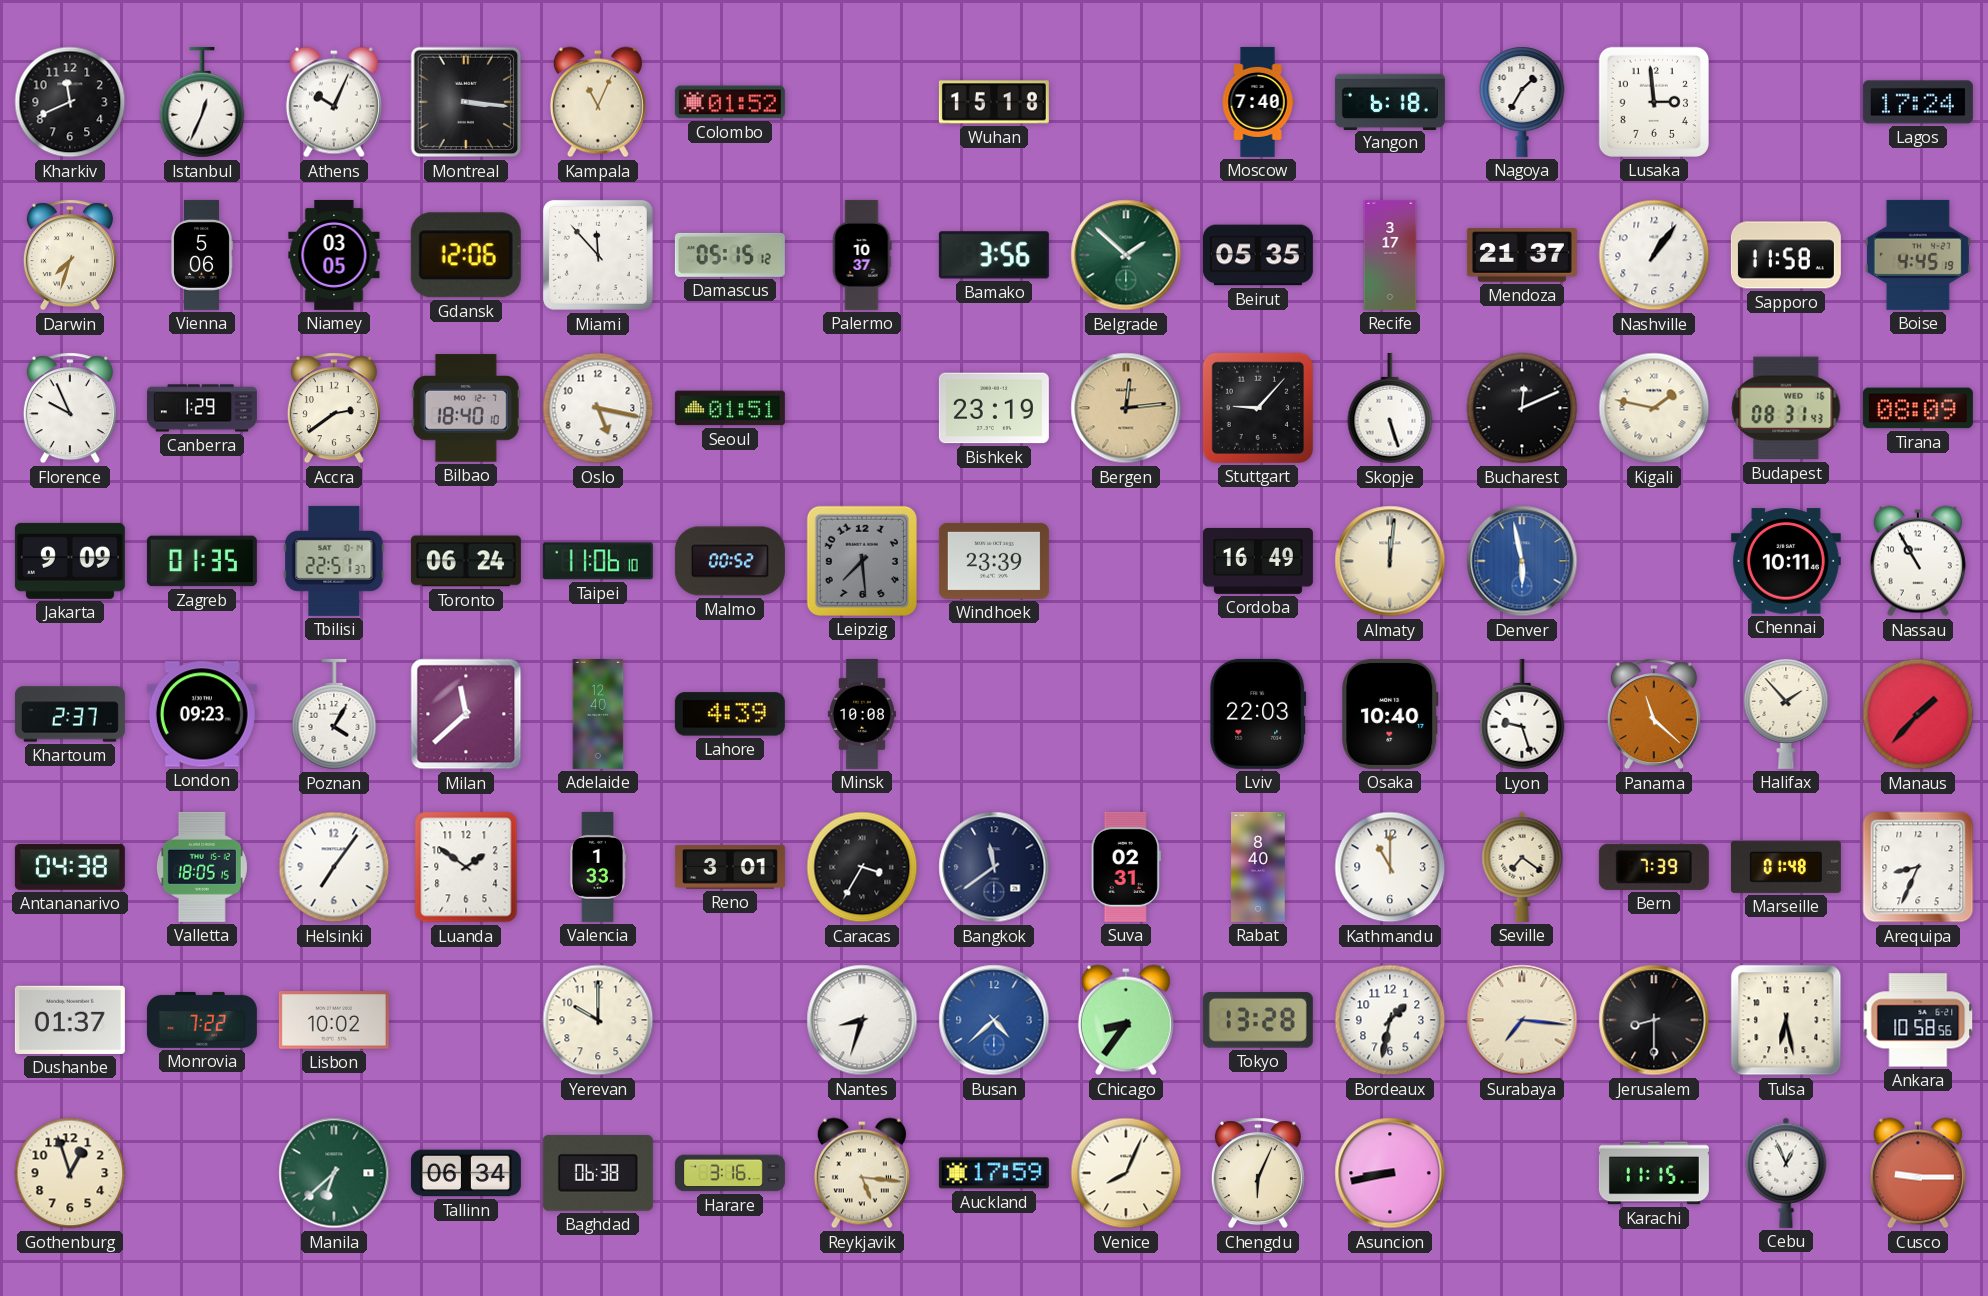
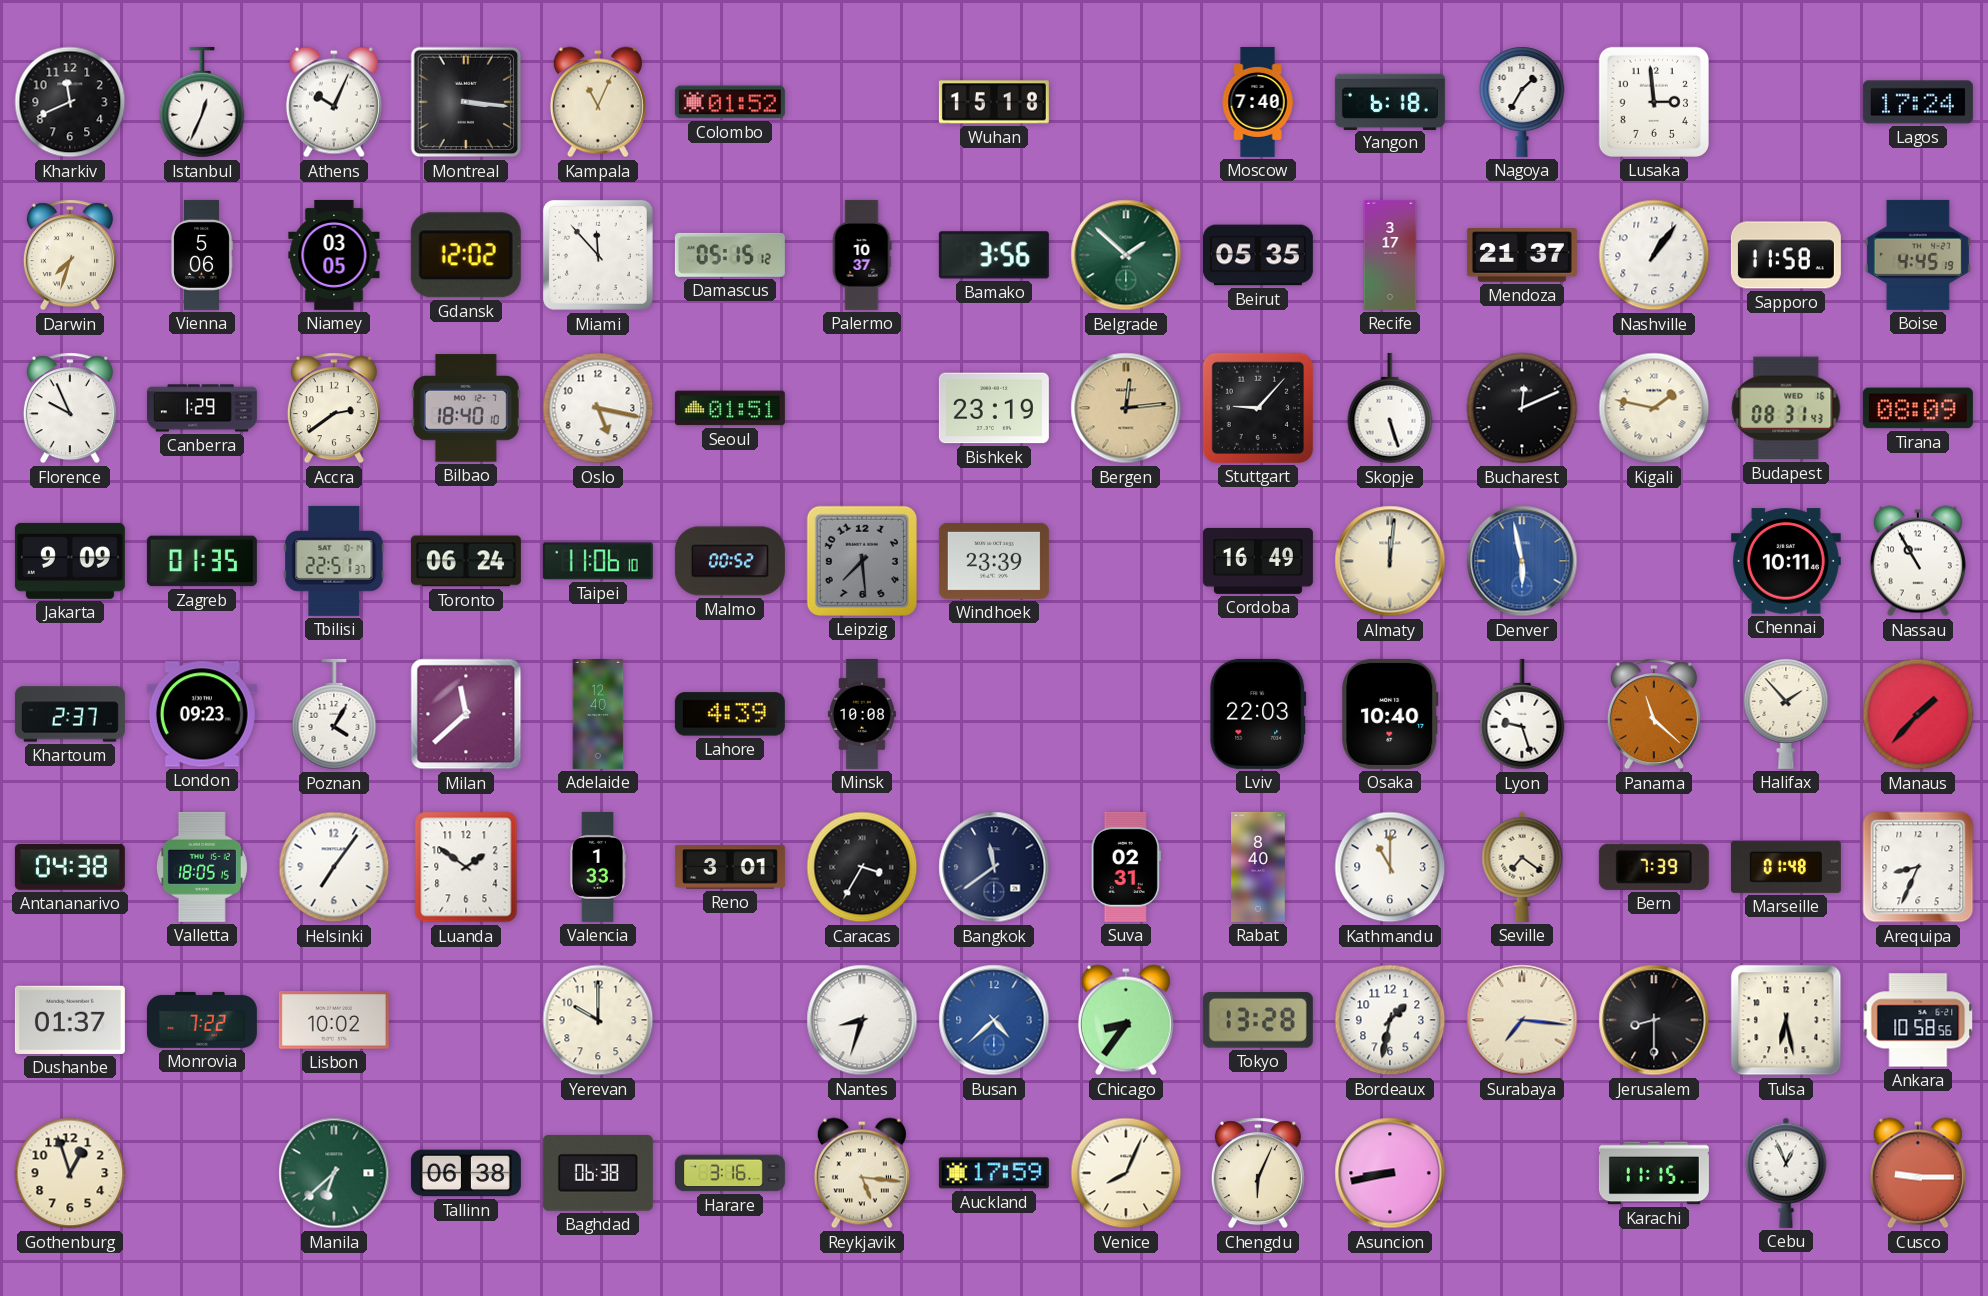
Gdansk: 12:06 -> 12:02
Tallinn: 06:34 -> 06:38
